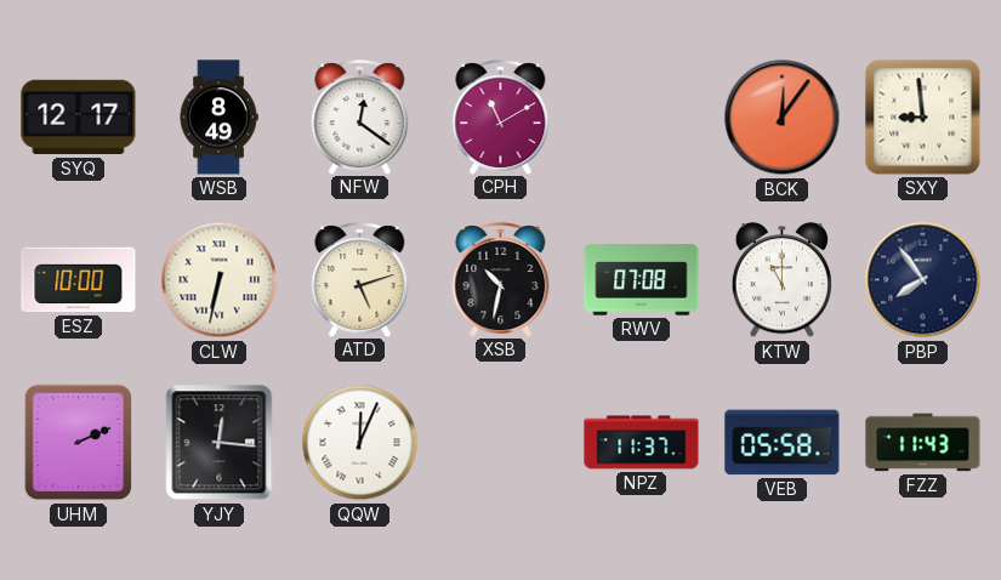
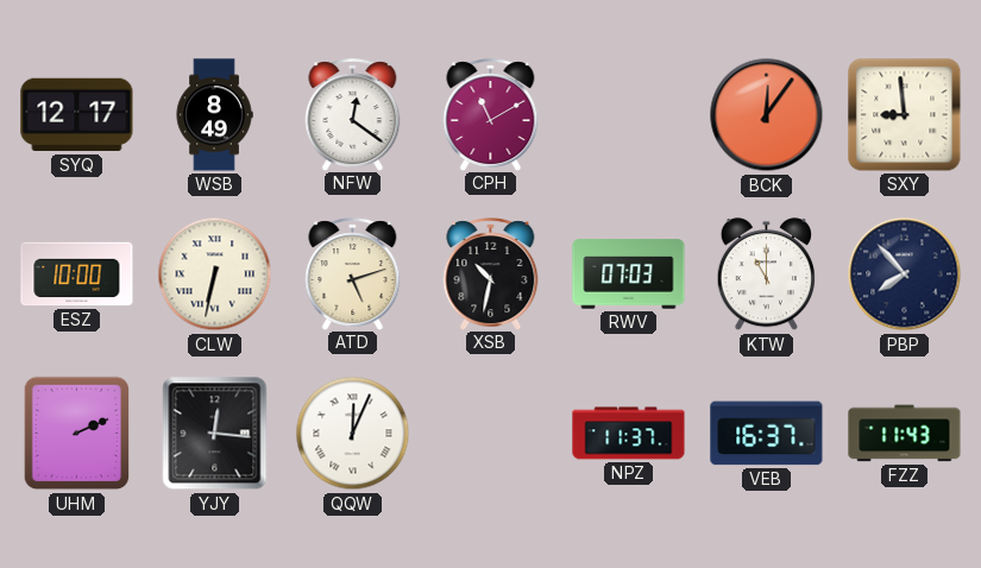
RWV: 07:08 -> 07:03
PBP: 7:54 -> 7:53
VEB: 05:58 -> 16:37
